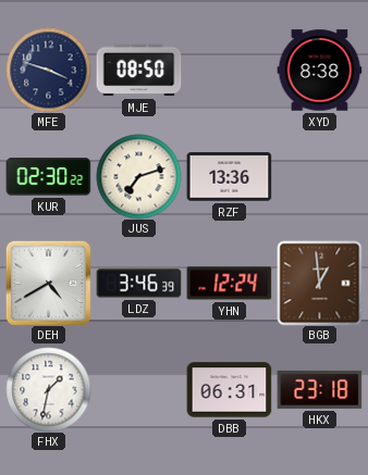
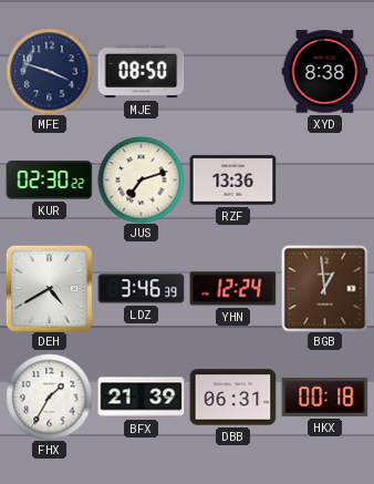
FHX: 1:32 -> 1:35
BFX: none -> 21:39
HKX: 23:18 -> 00:18
